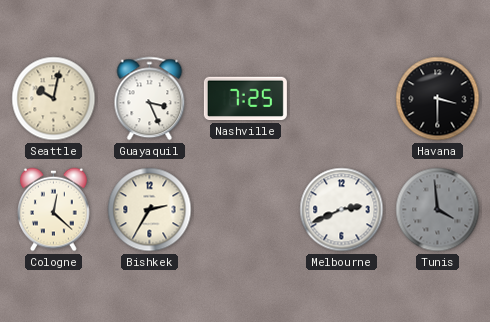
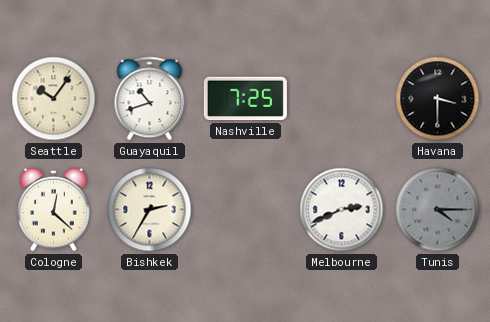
Seattle: 10:02 -> 10:06
Guayaquil: 3:26 -> 10:42
Tunis: 3:59 -> 4:15
